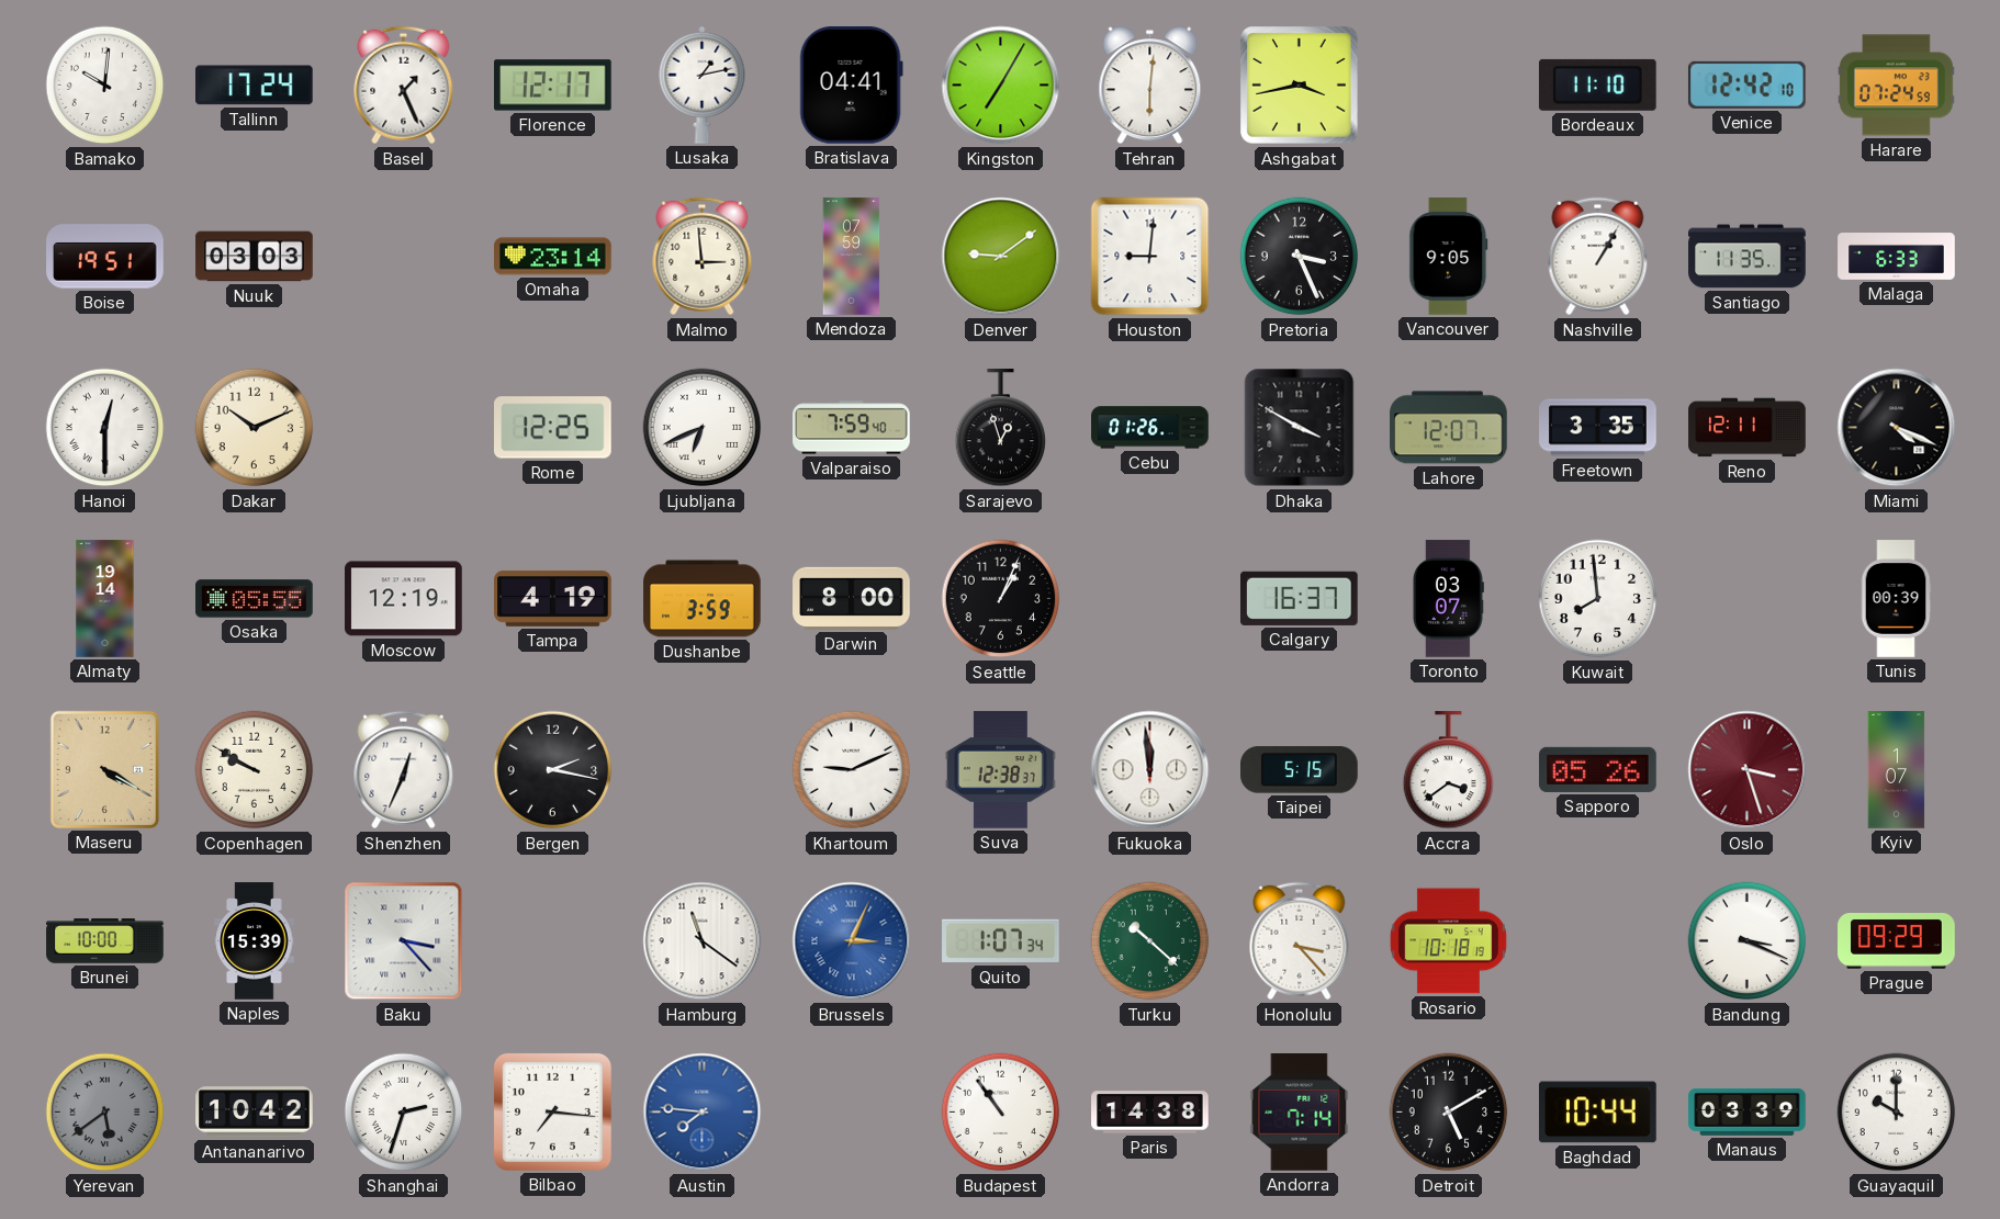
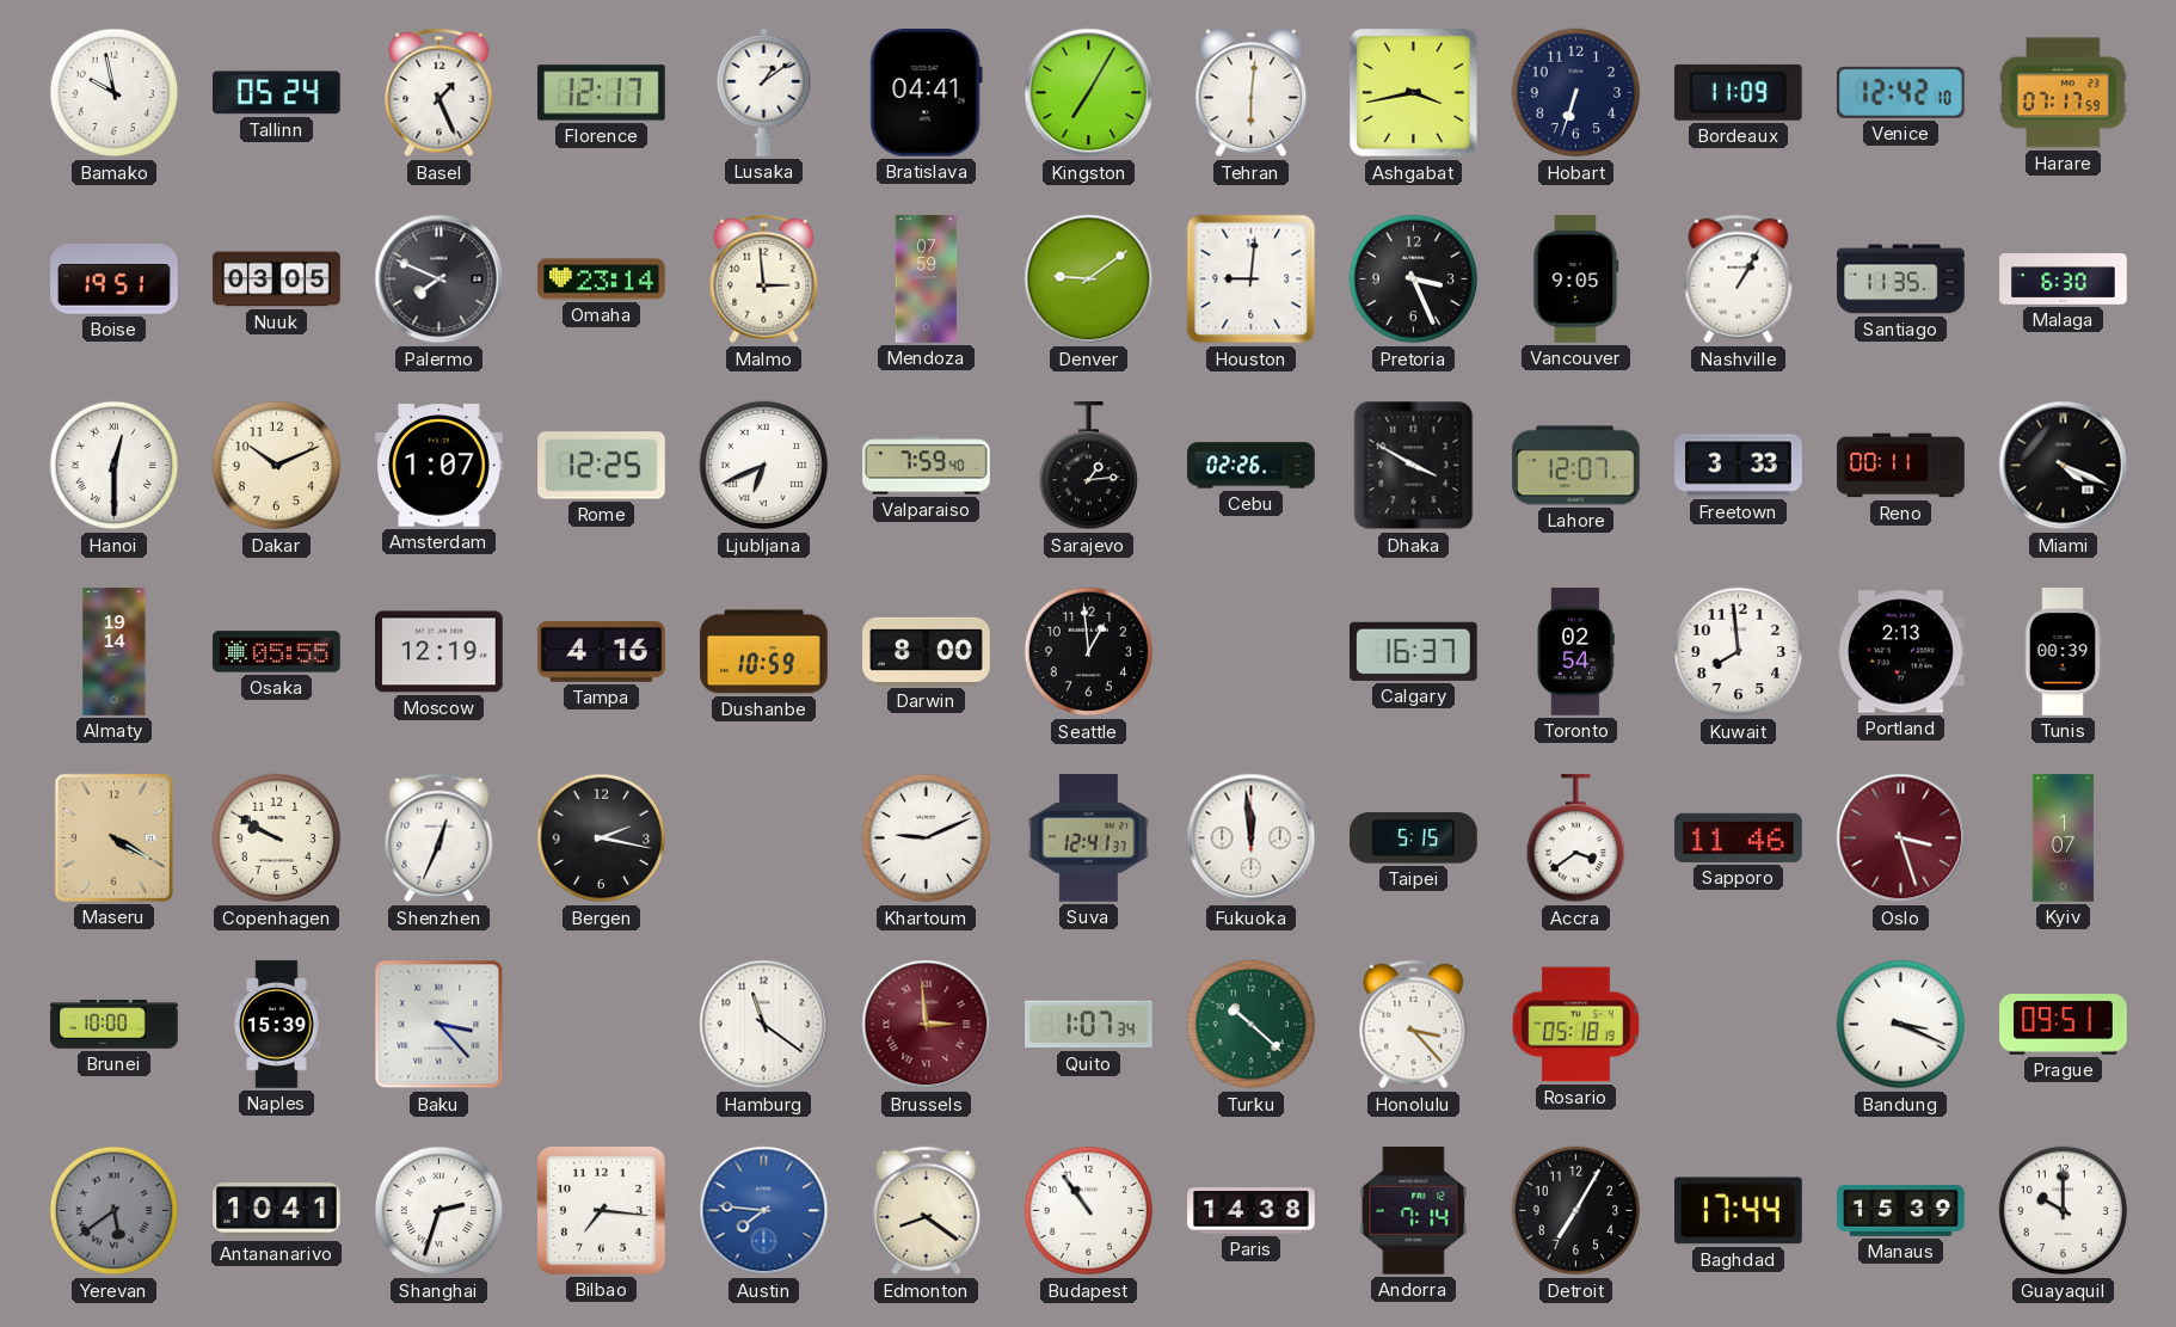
Bamako: 10:01 -> 9:58
Tallinn: 17:24 -> 05:24
Lusaka: 1:13 -> 1:09
Hobart: none -> 6:33
Bordeaux: 11:10 -> 11:09
Harare: 07:24 -> 07:17
Nuuk: 03:03 -> 03:05
Palermo: none -> 7:49
Malaga: 6:33 -> 6:30
Amsterdam: none -> 1:07
Sarajevo: 12:57 -> 1:14
Cebu: 01:26 -> 02:26
Freetown: 3:35 -> 3:33
Reno: 12:11 -> 00:11
Tampa: 4:19 -> 4:16
Dushanbe: 3:59 -> 10:59
Seattle: 1:04 -> 12:59
Toronto: 03:07 -> 02:54
Portland: none -> 2:13
Suva: 12:38 -> 12:41
Sapporo: 05:26 -> 11:46
Brussels: 3:04 -> 2:59
Brussels dial: blue -> burgundy
Rosario: 10:18 -> 05:18
Prague: 09:29 -> 09:51
Antananarivo: 10:42 -> 10:41
Edmonton: none -> 8:21
Detroit: 5:10 -> 7:05
Baghdad: 10:44 -> 17:44
Manaus: 03:39 -> 15:39
